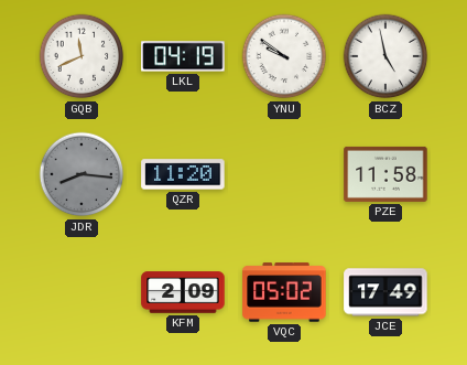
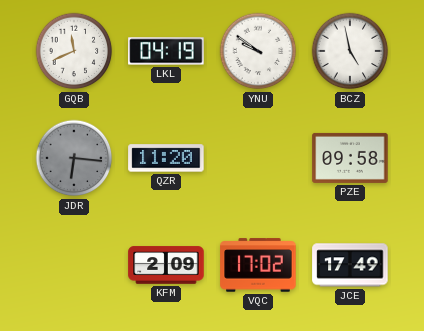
JDR: 8:16 -> 6:16
PZE: 11:58 -> 09:58
VQC: 05:02 -> 17:02
